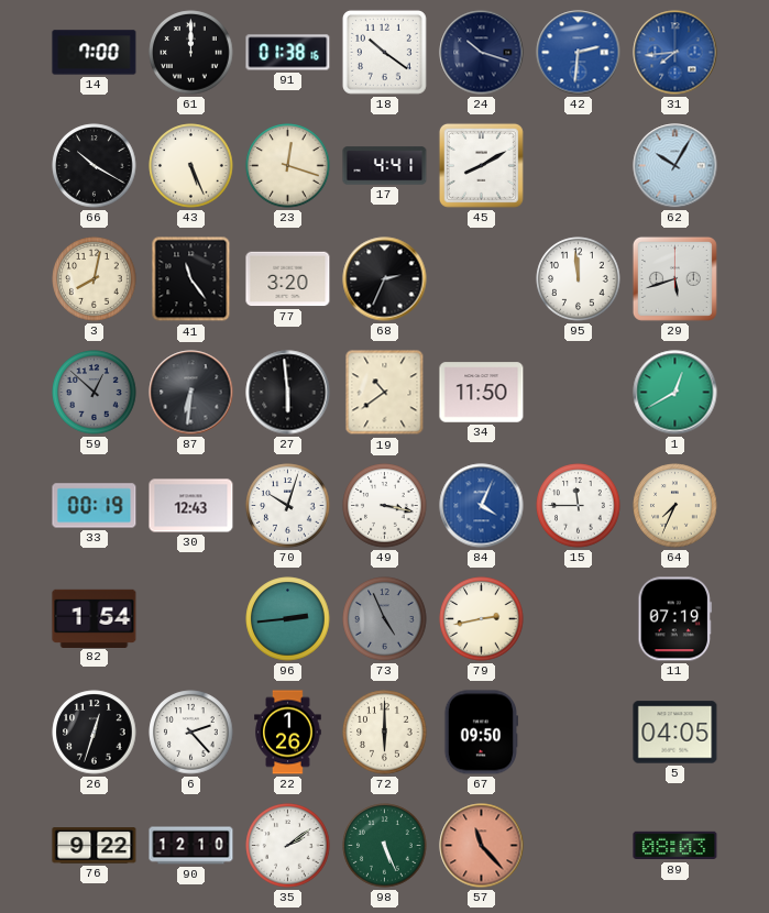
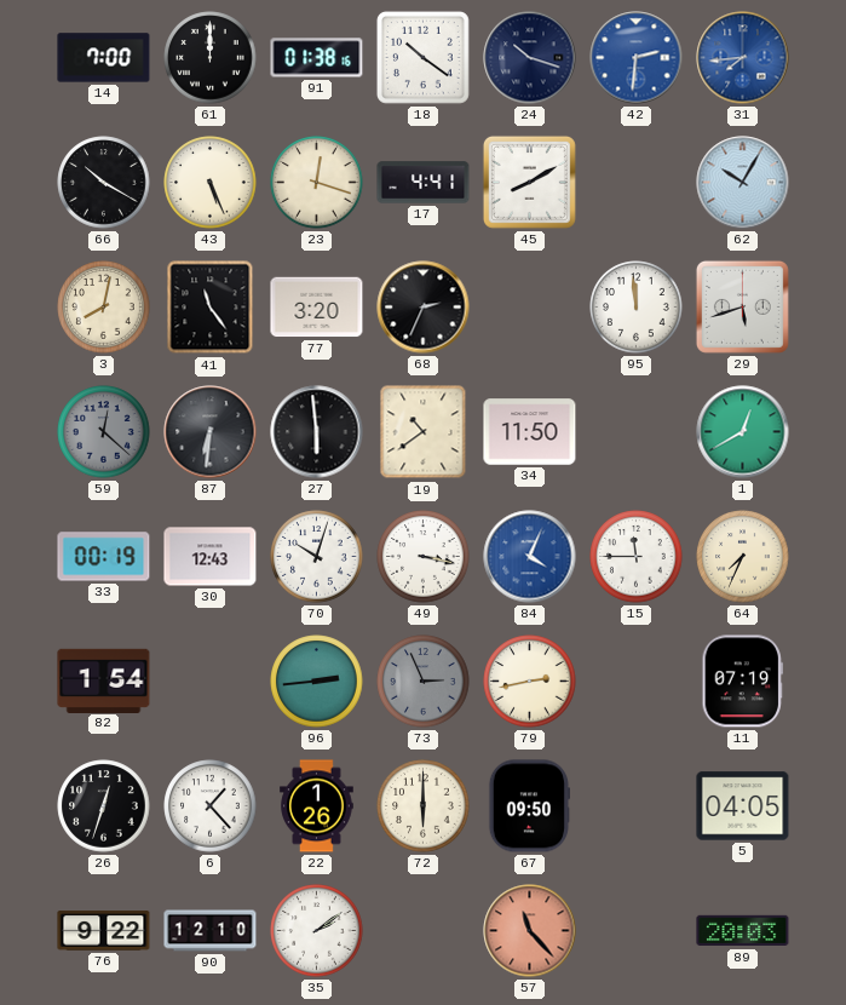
59: 12:52 -> 12:22
73: 4:56 -> 2:56
6: 2:23 -> 1:23
98: 5:26 -> none
89: 08:03 -> 20:03
